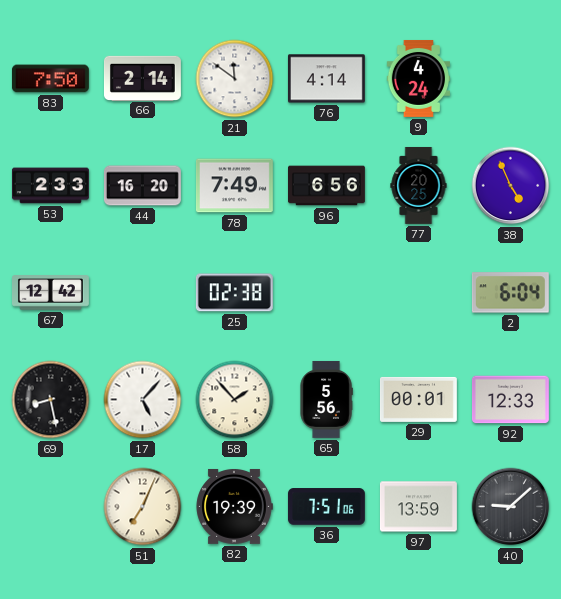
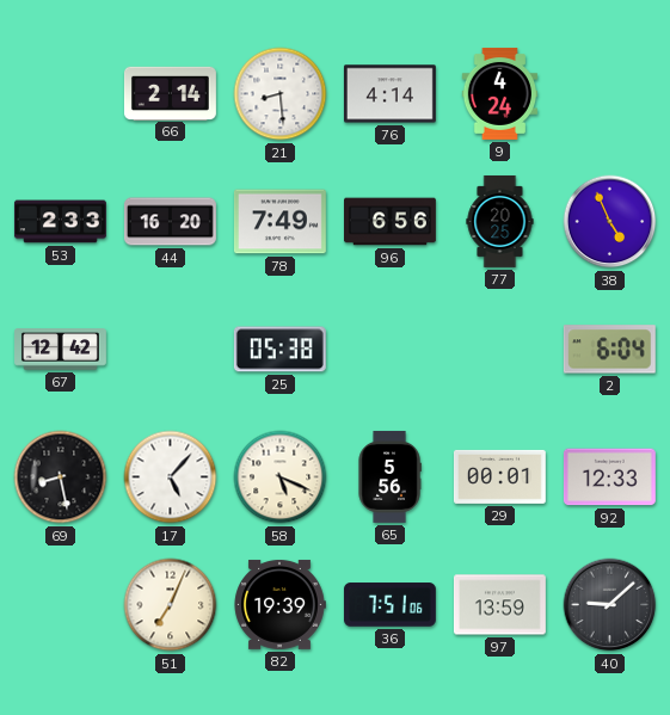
83: 7:50 -> none
21: 11:51 -> 8:29
25: 02:38 -> 05:38
58: 1:53 -> 5:19
